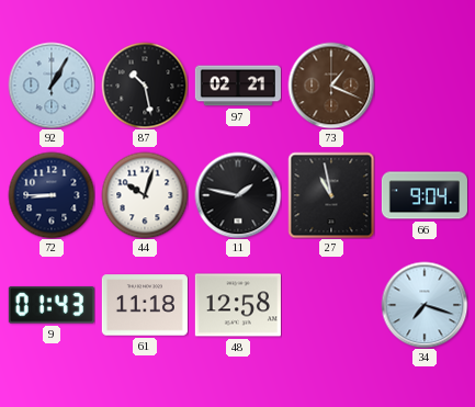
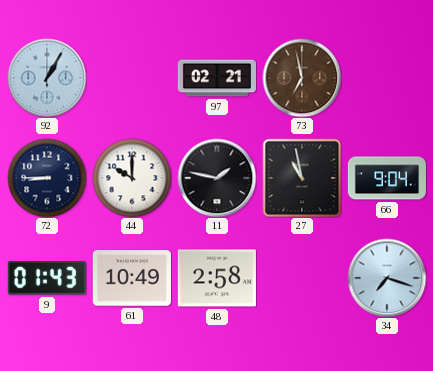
87: 10:28 -> none
73: 1:19 -> 6:58
44: 10:03 -> 10:00
61: 11:18 -> 10:49
48: 12:58 -> 2:58
